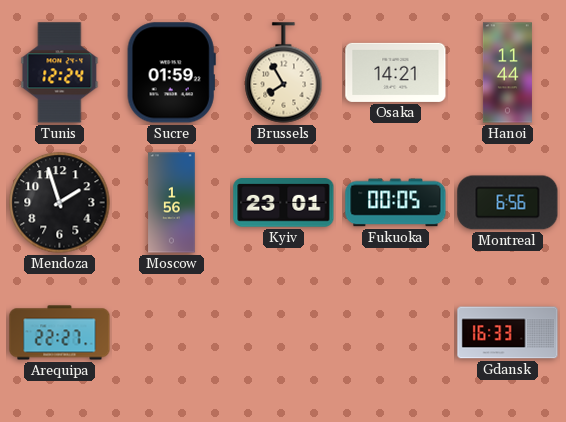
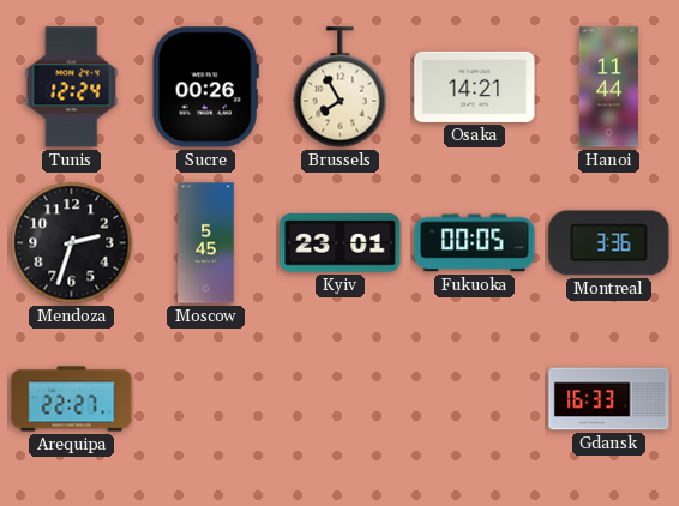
Sucre: 01:59 -> 00:26
Mendoza: 1:57 -> 2:33
Moscow: 1:56 -> 5:45
Montreal: 6:56 -> 3:36
